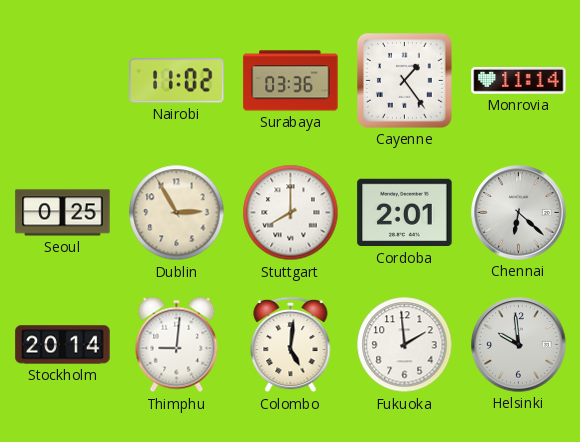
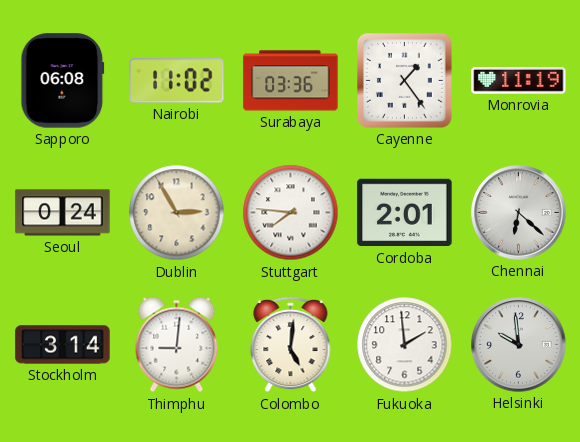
Sapporo: none -> 06:08
Monrovia: 11:14 -> 11:19
Seoul: 0:25 -> 0:24
Stuttgart: 8:00 -> 7:46
Stockholm: 20:14 -> 3:14
